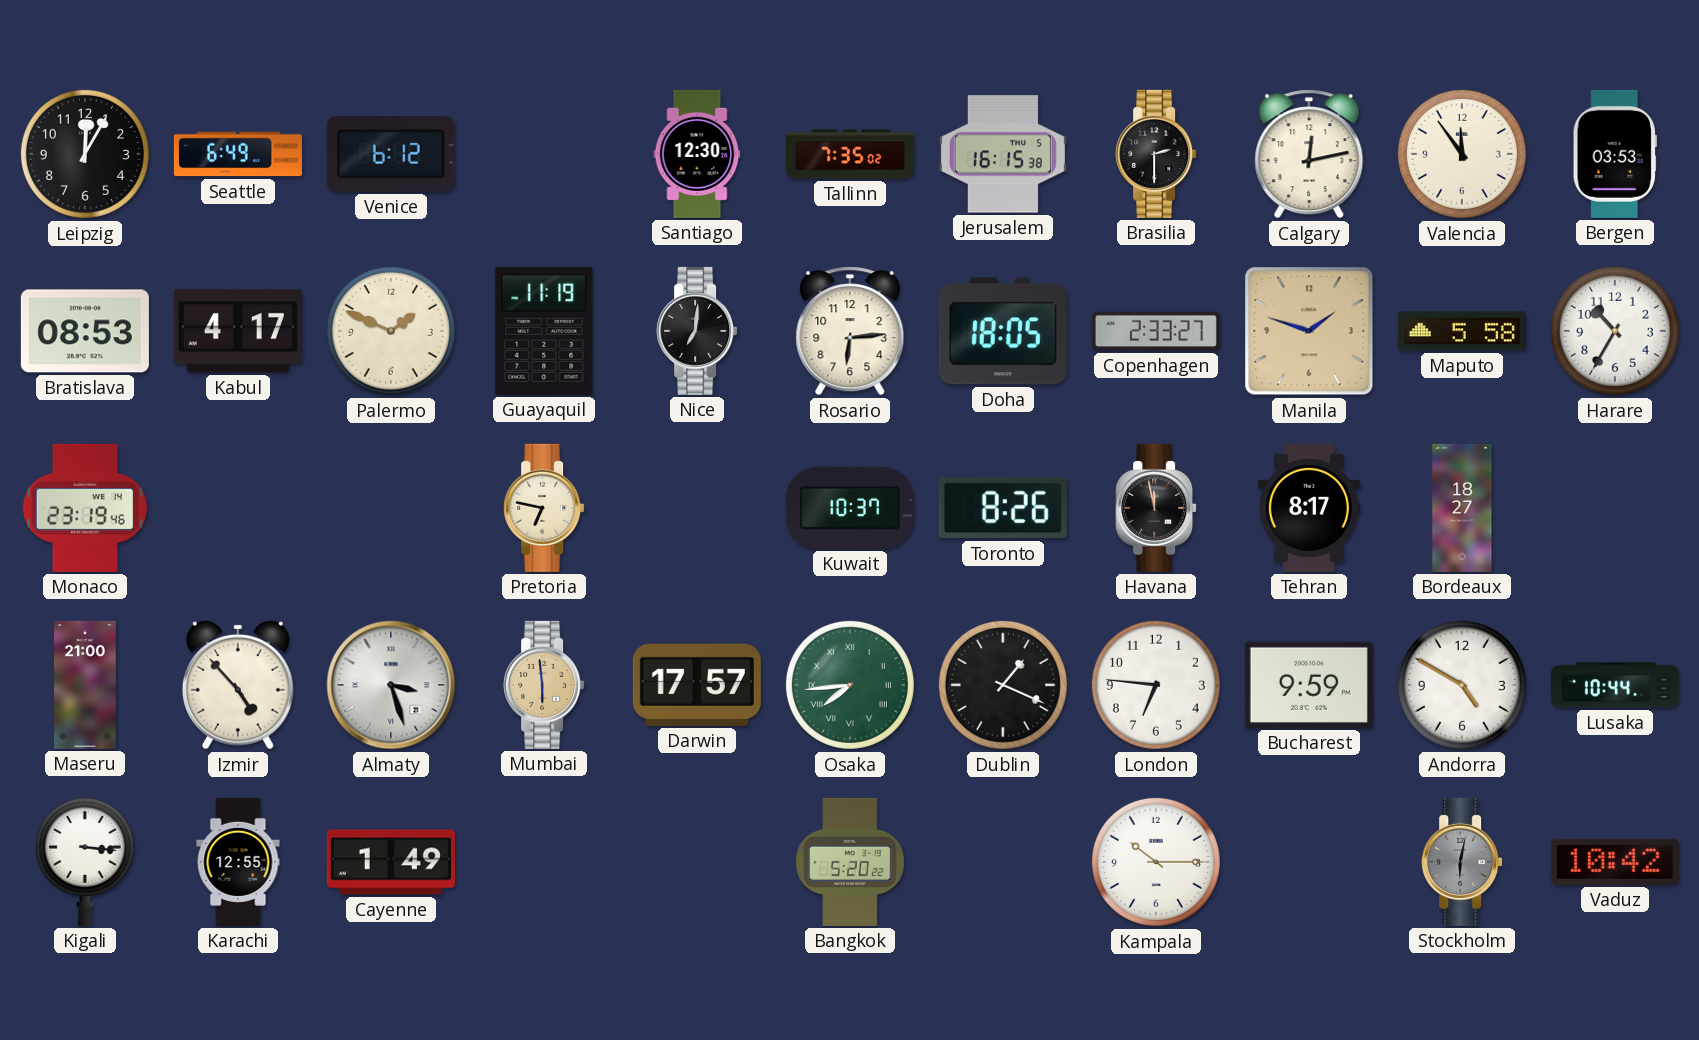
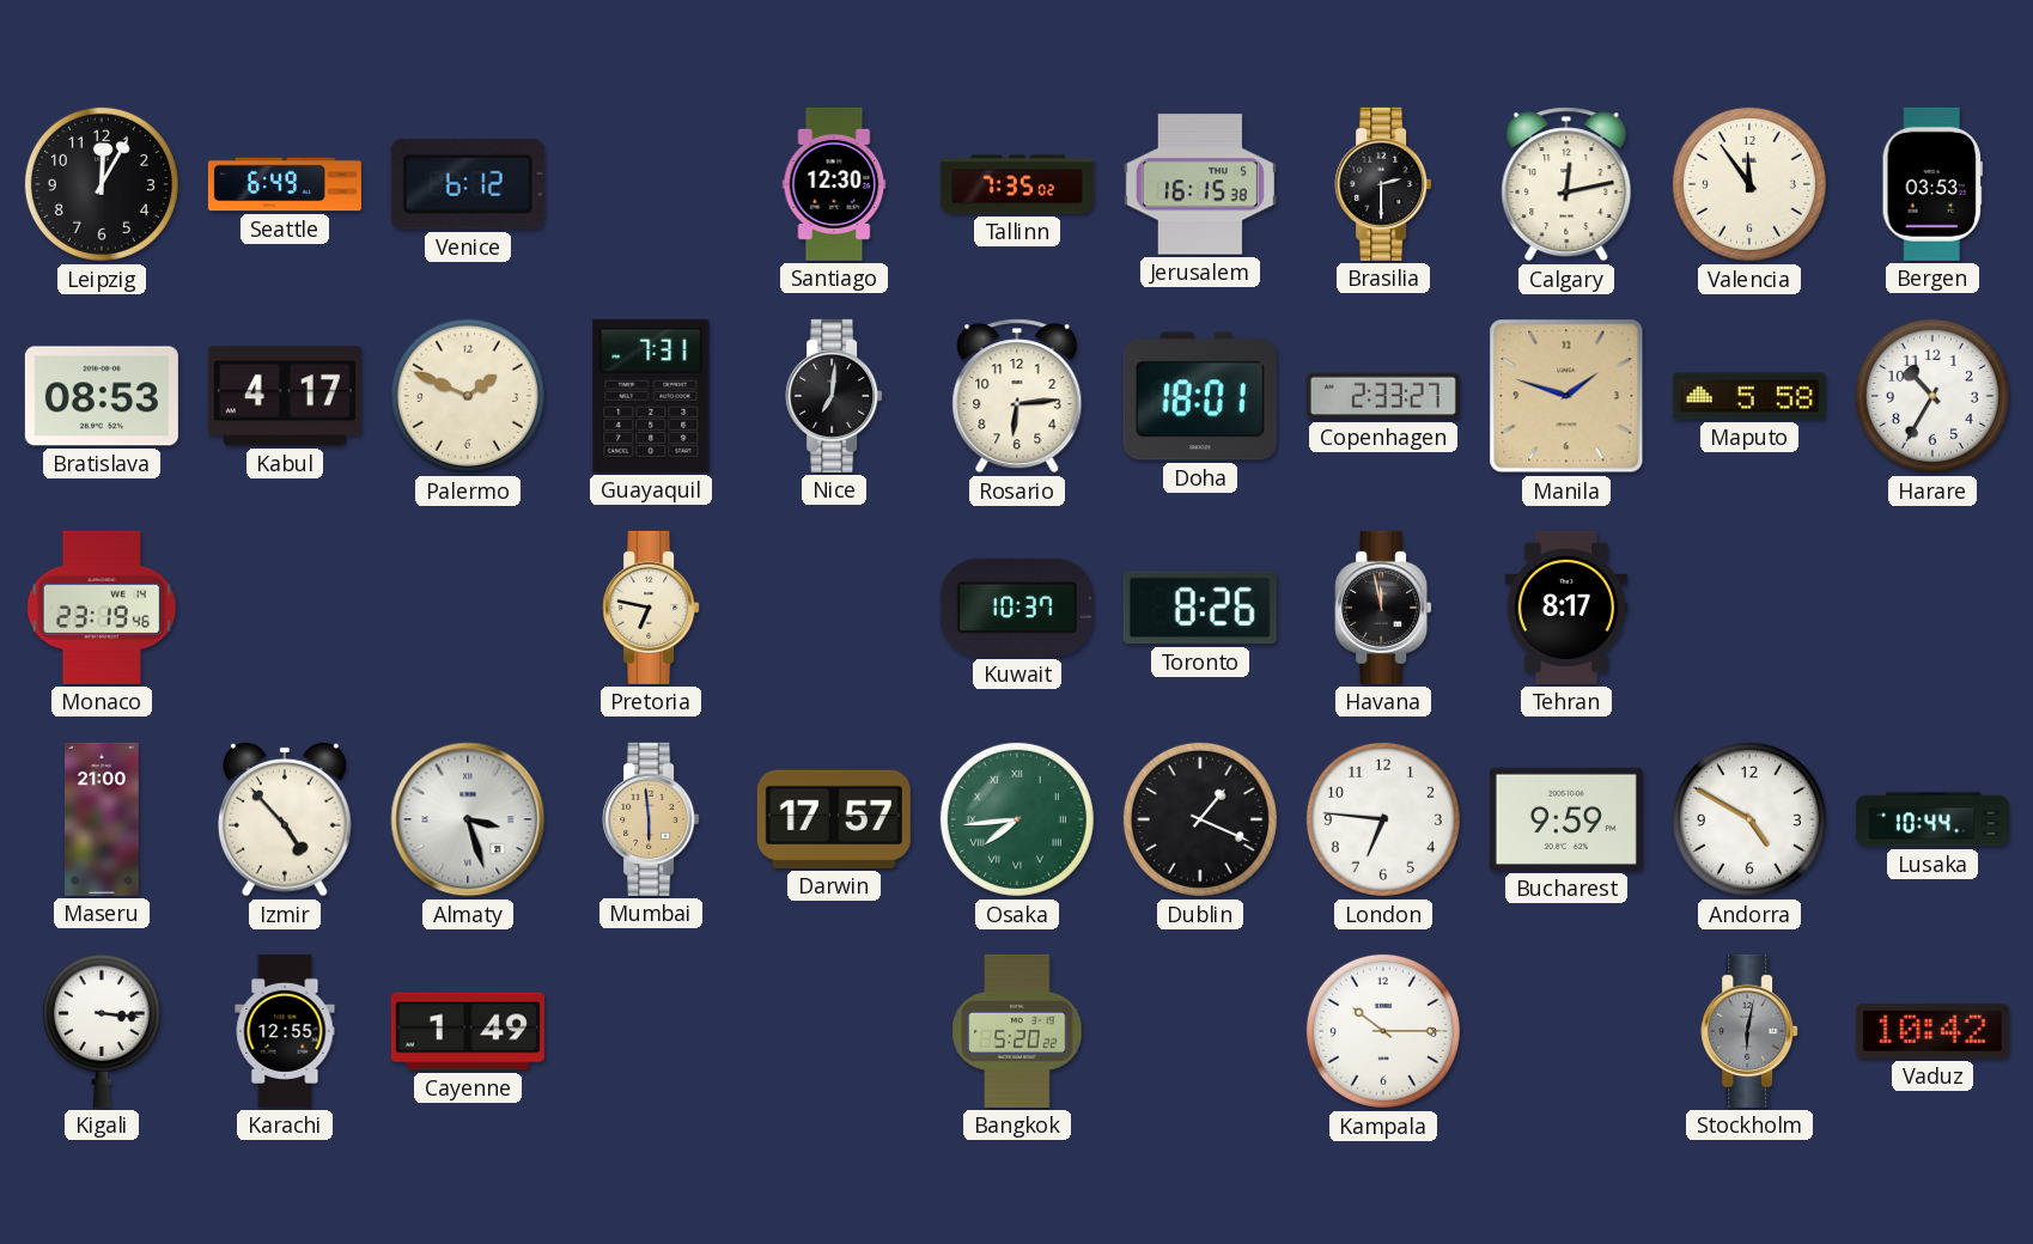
Guayaquil: 11:19 -> 7:31
Doha: 18:05 -> 18:01
Bordeaux: 18:27 -> none
